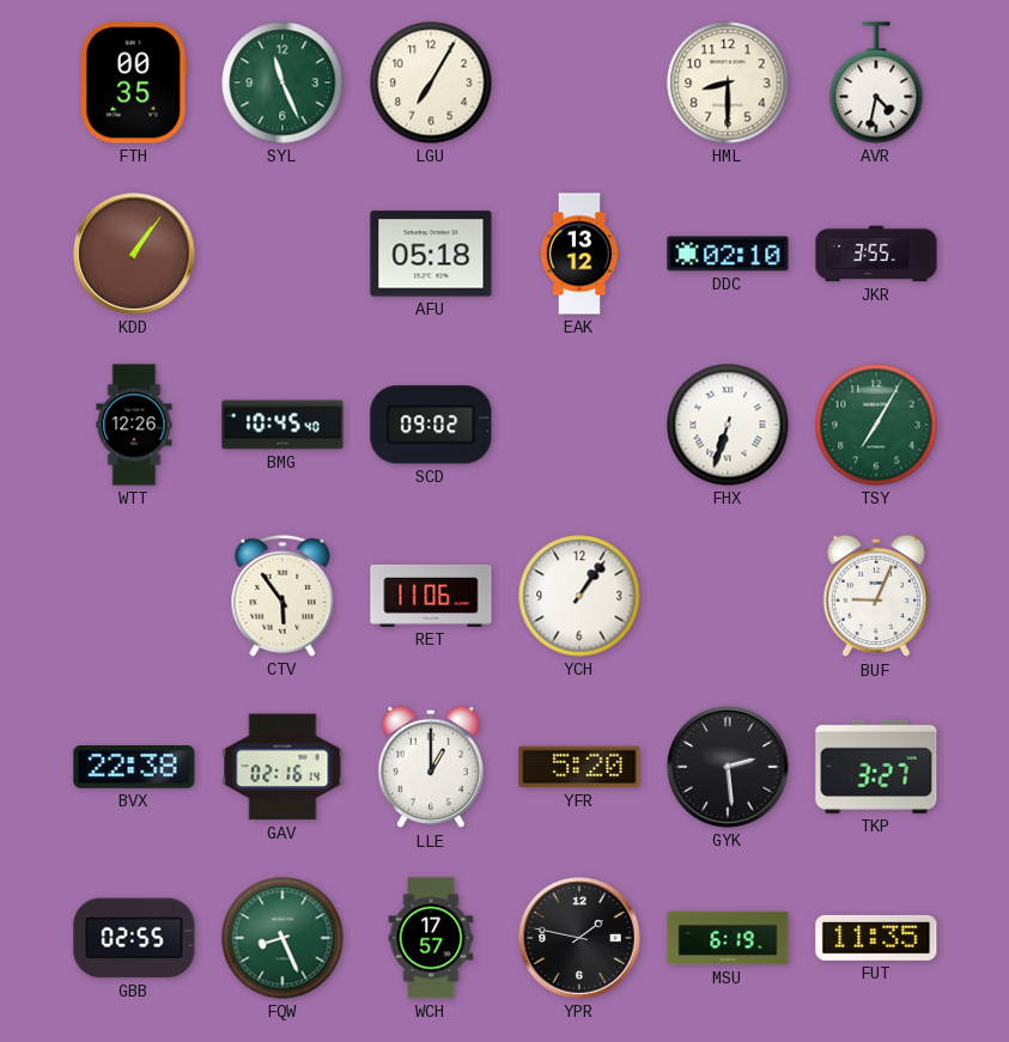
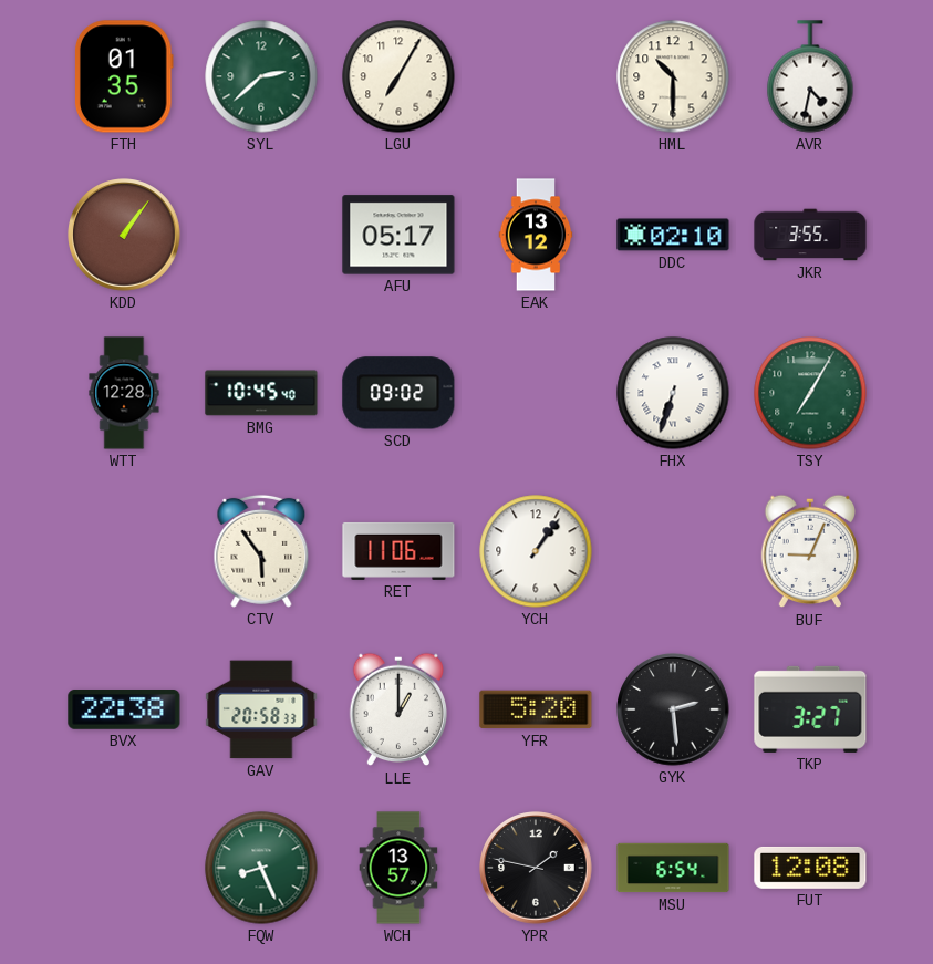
FTH: 00:35 -> 01:35
SYL: 11:26 -> 2:38
HML: 8:30 -> 10:30
AFU: 05:18 -> 05:17
WTT: 12:26 -> 12:28
GAV: 02:16 -> 20:58
GBB: 02:55 -> none
WCH: 17:57 -> 13:57
MSU: 6:19 -> 6:54
FUT: 11:35 -> 12:08
